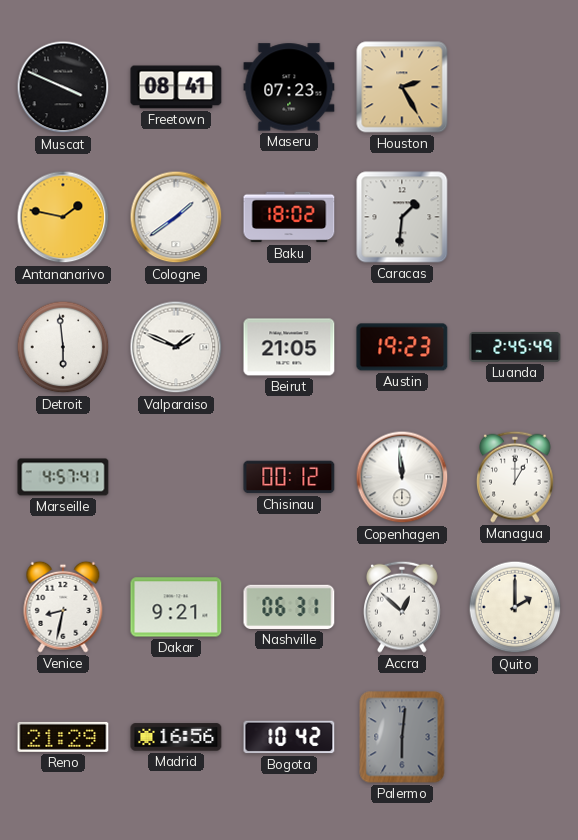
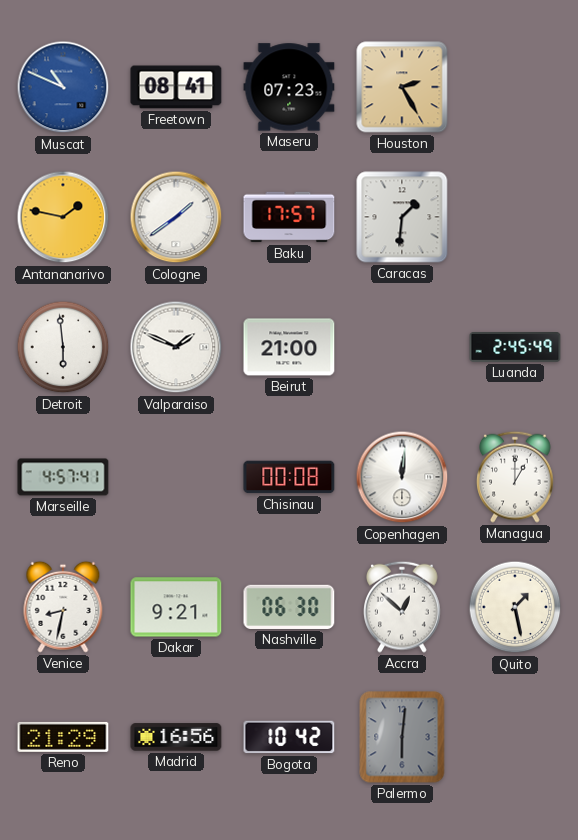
Muscat: 3:49 -> 10:49
Muscat dial: black -> blue
Baku: 18:02 -> 17:57
Beirut: 21:05 -> 21:00
Austin: 19:23 -> none
Chisinau: 00:12 -> 00:08
Copenhagen: 11:59 -> 12:01
Nashville: 06:31 -> 06:30
Quito: 2:00 -> 1:28
